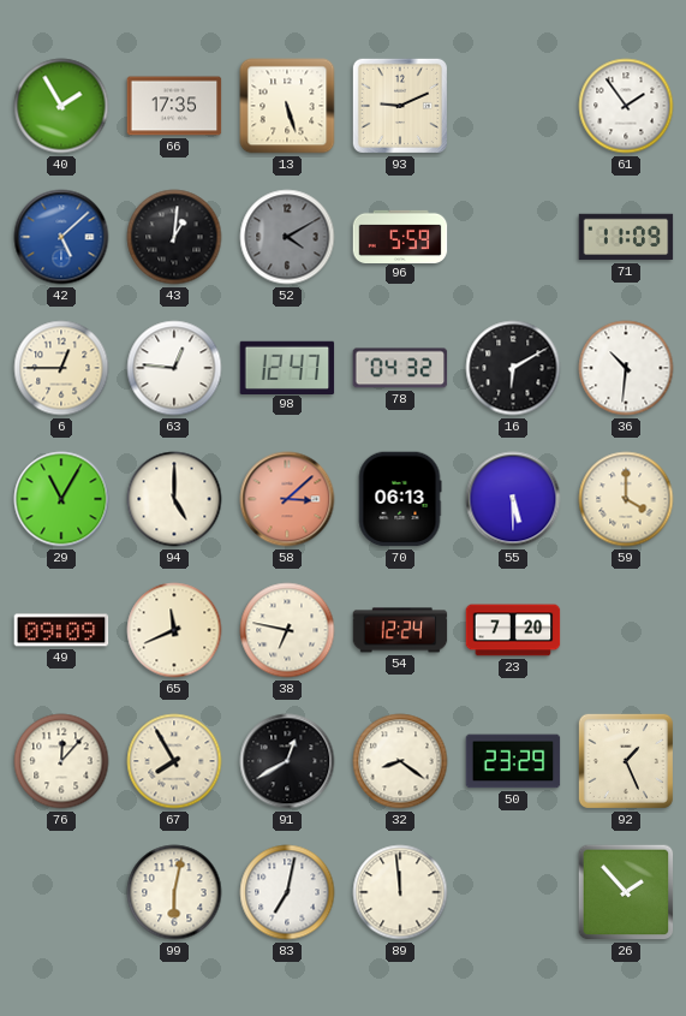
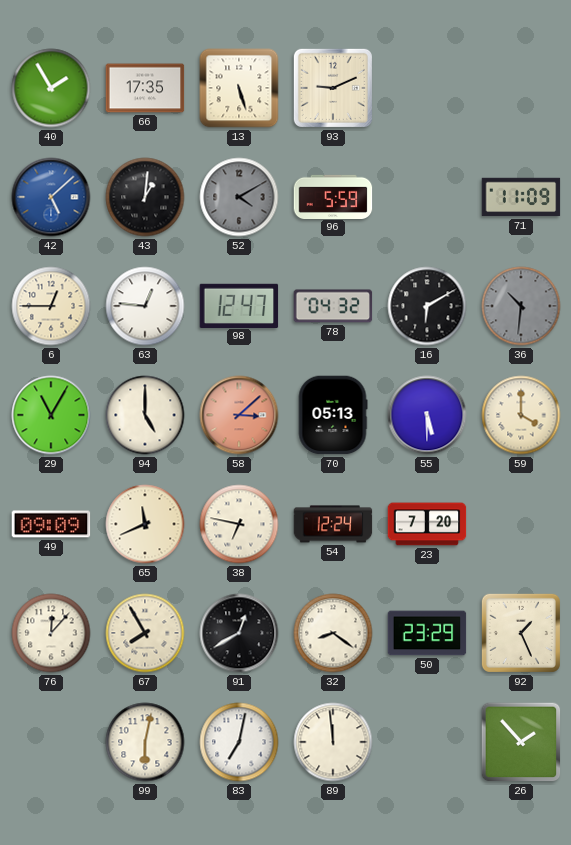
61: 1:54 -> none
36 dial: white -> grey
70: 06:13 -> 05:13
